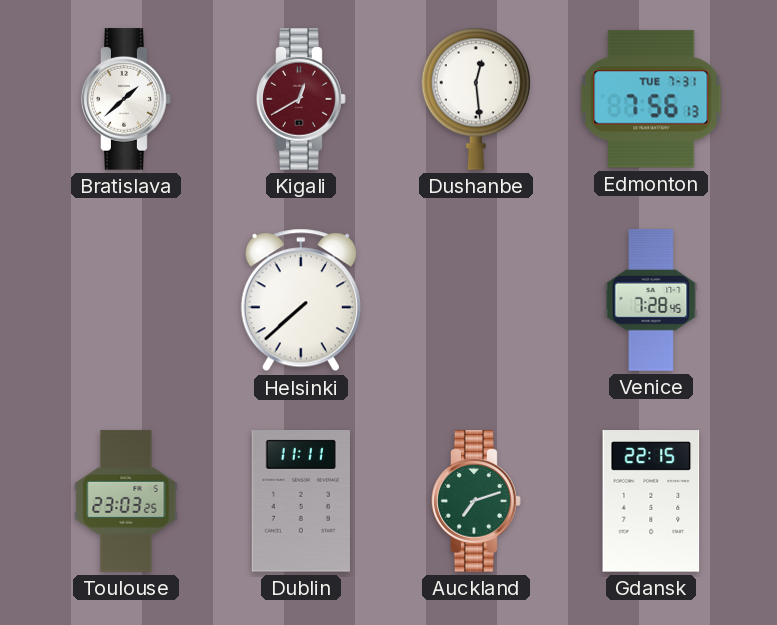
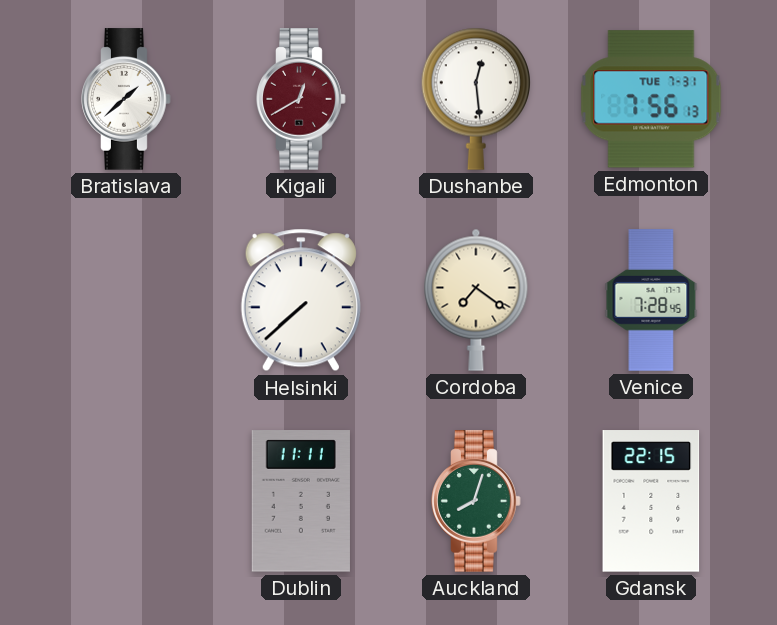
Cordoba: none -> 7:21
Toulouse: 23:03 -> none
Auckland: 7:12 -> 8:03
